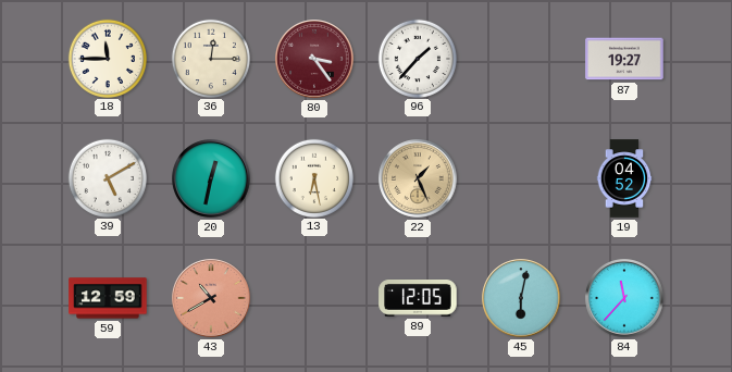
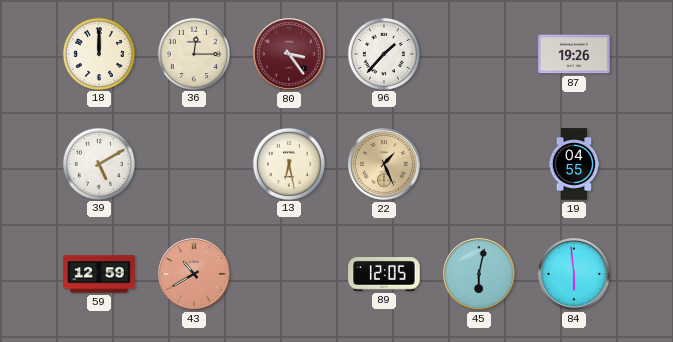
18: 11:45 -> 12:00
87: 19:27 -> 19:26
20: 12:32 -> none
19: 04:52 -> 04:55
84: 11:37 -> 5:59
